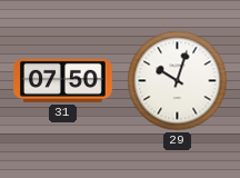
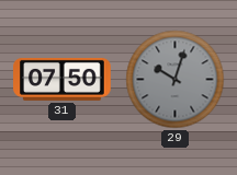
29 dial: white -> grey
